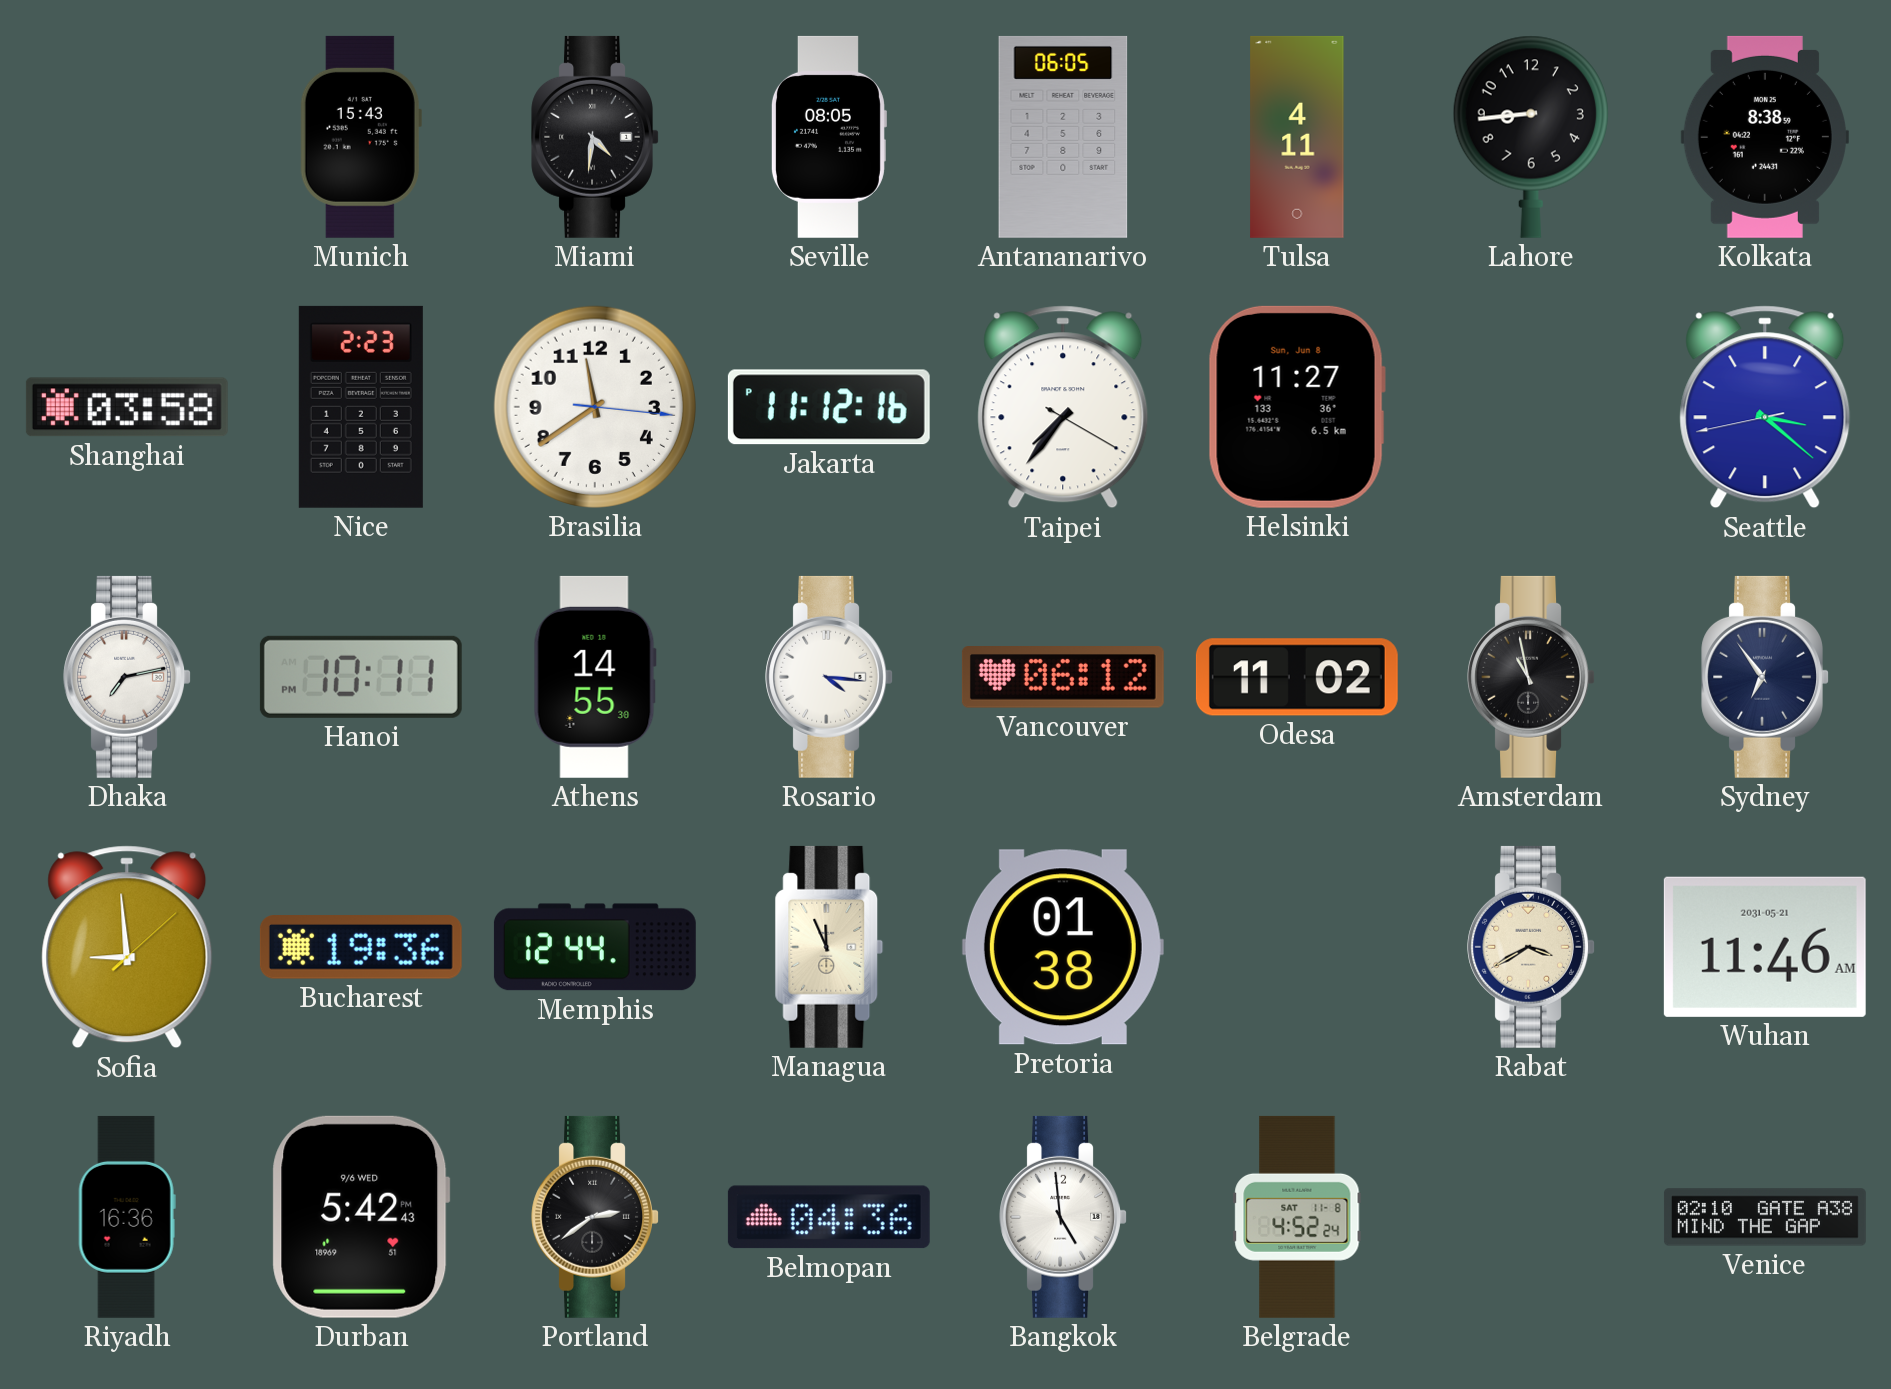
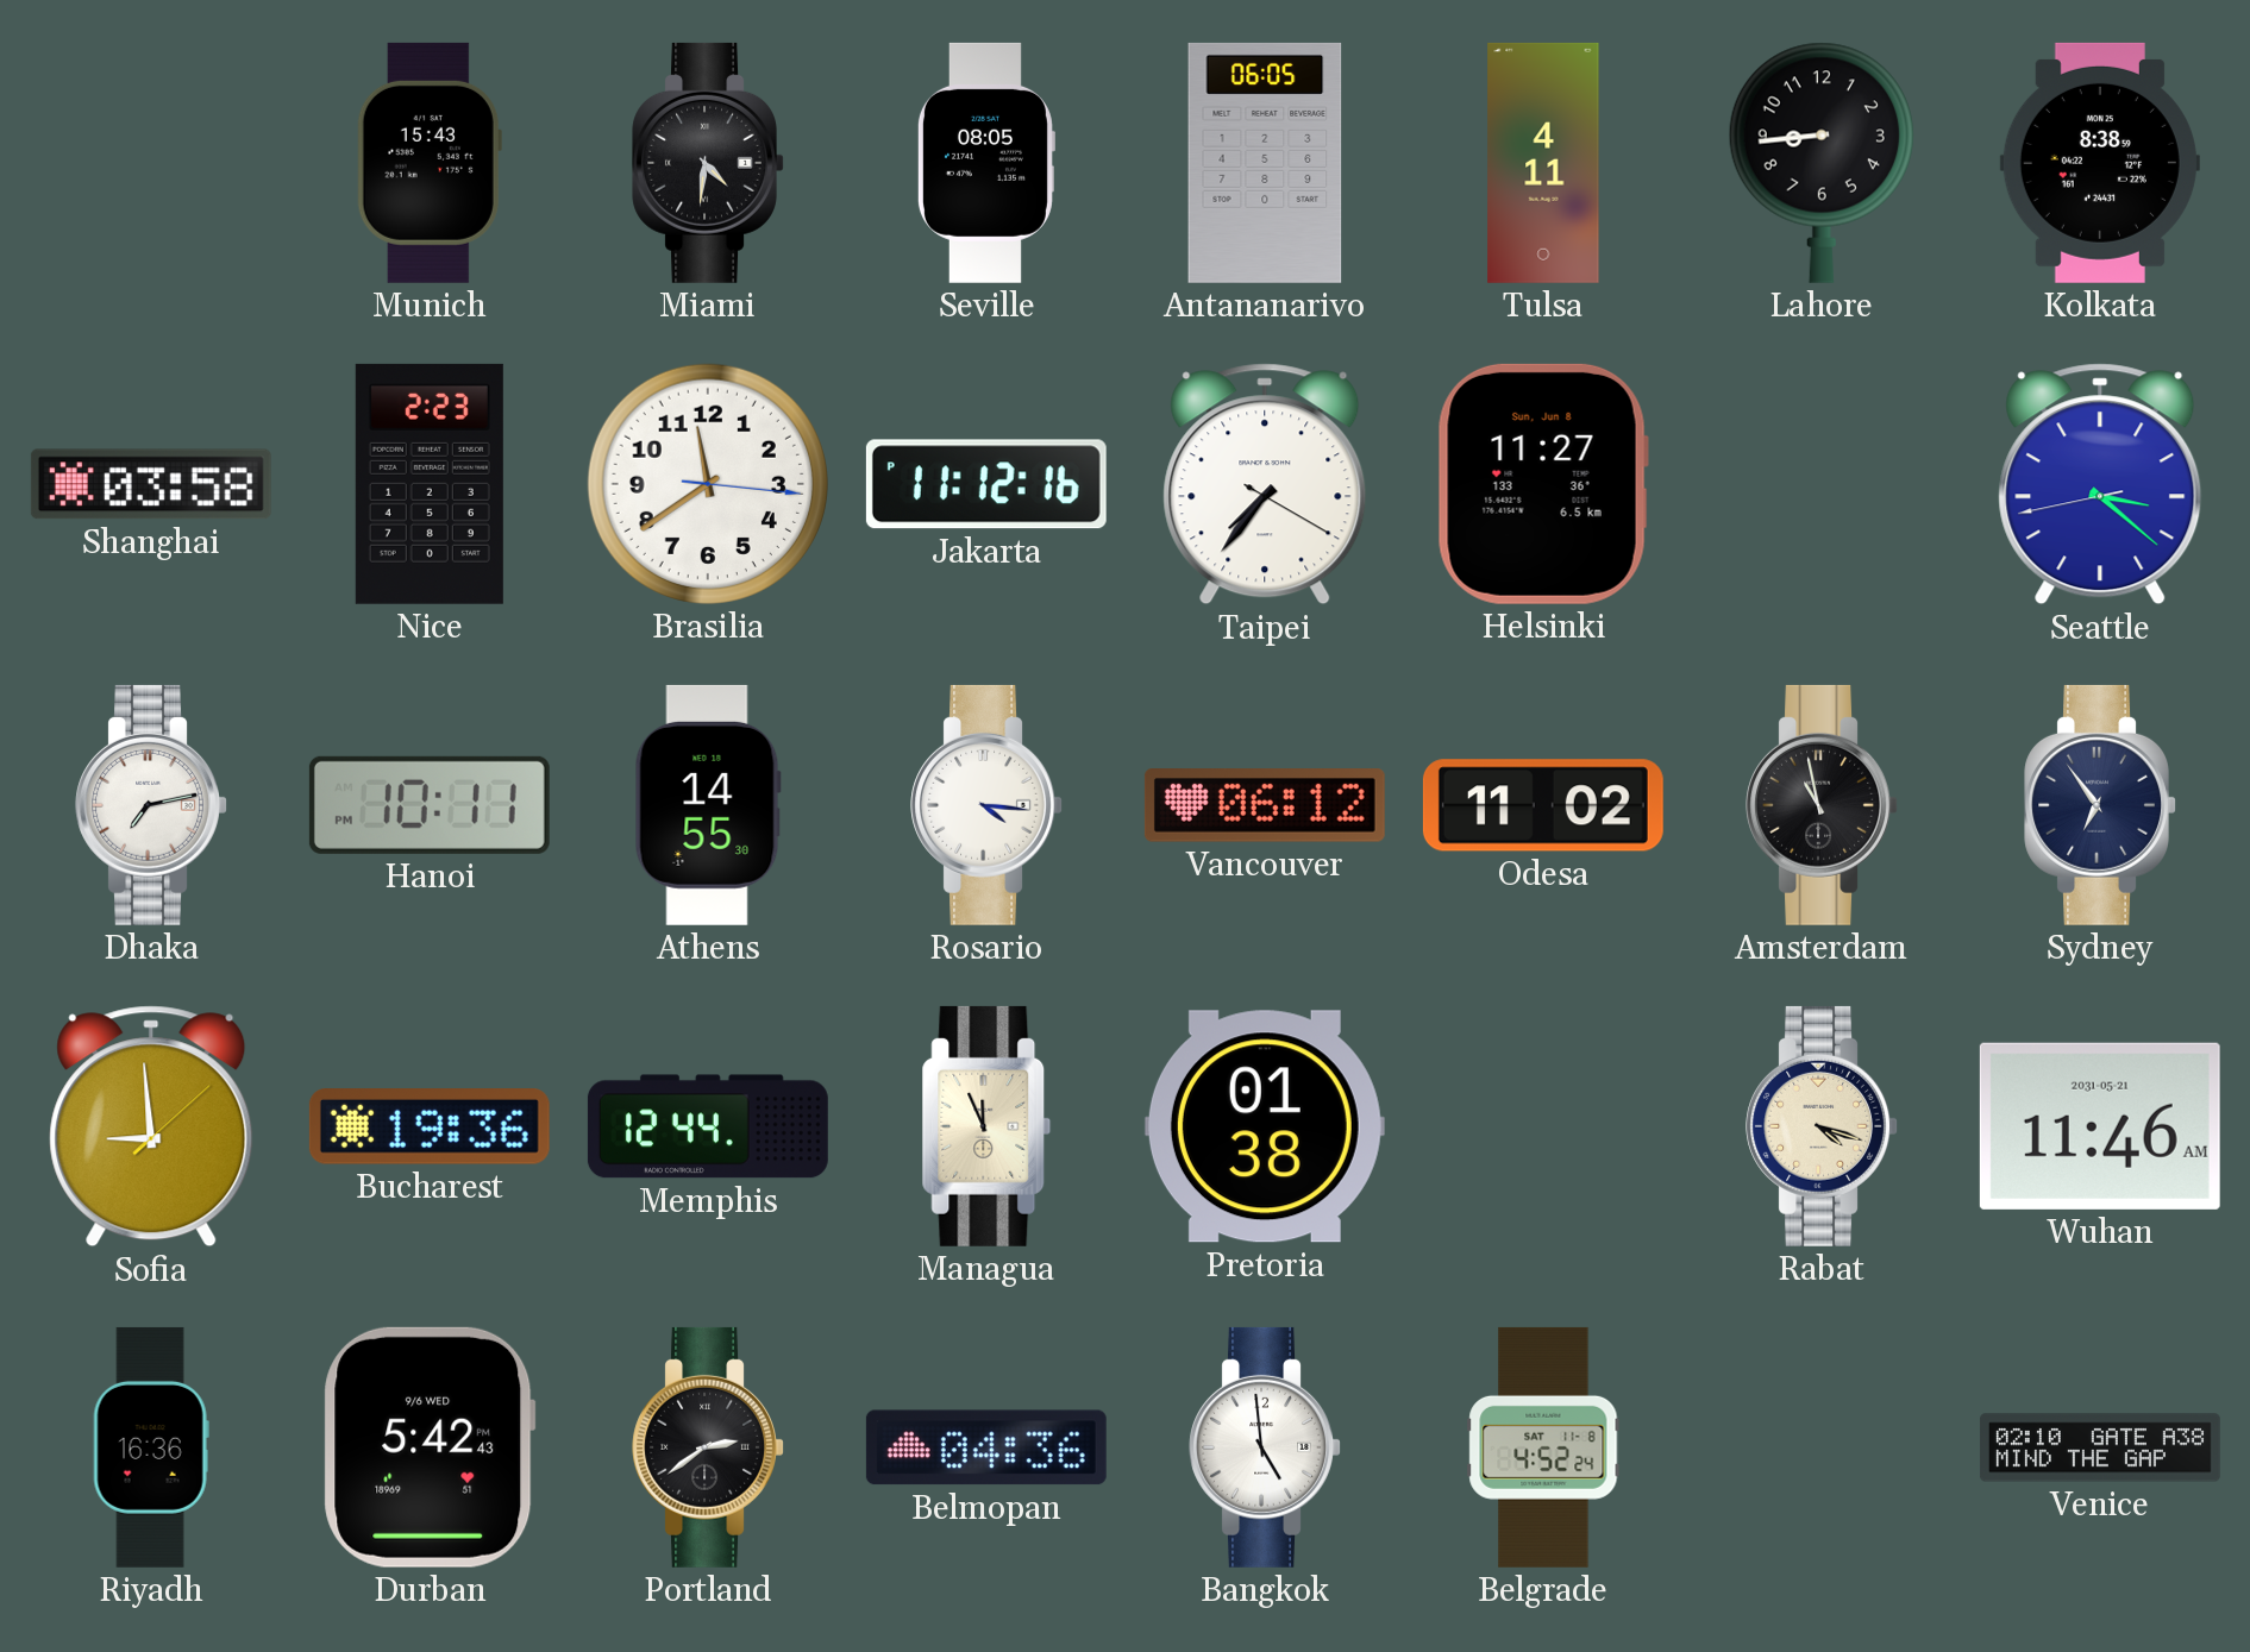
Rabat: 3:40 -> 4:18
